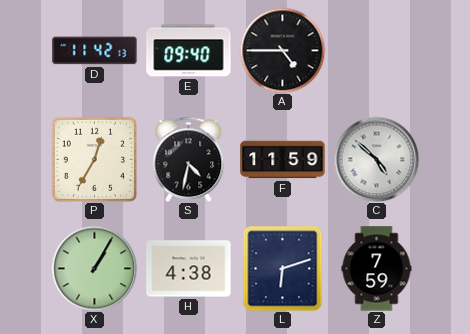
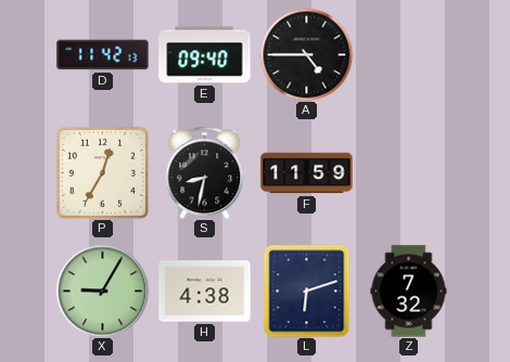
S: 4:32 -> 8:32
C: 4:52 -> none
X: 1:05 -> 9:05
Z: 7:59 -> 7:32
